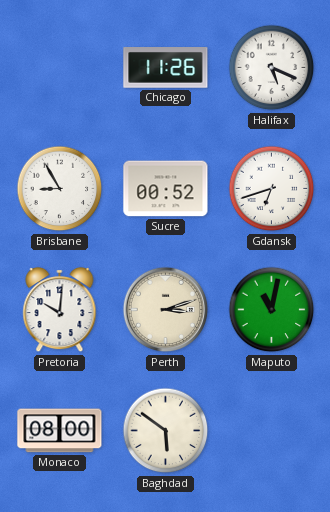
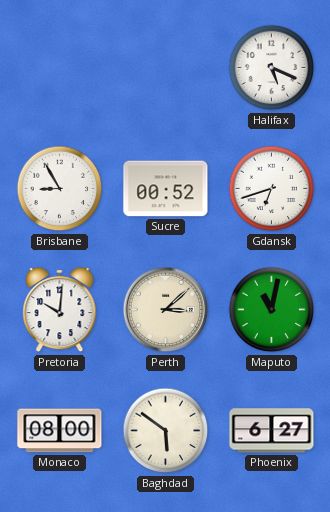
Chicago: 11:26 -> none
Perth: 3:12 -> 3:08
Phoenix: none -> 6:27
